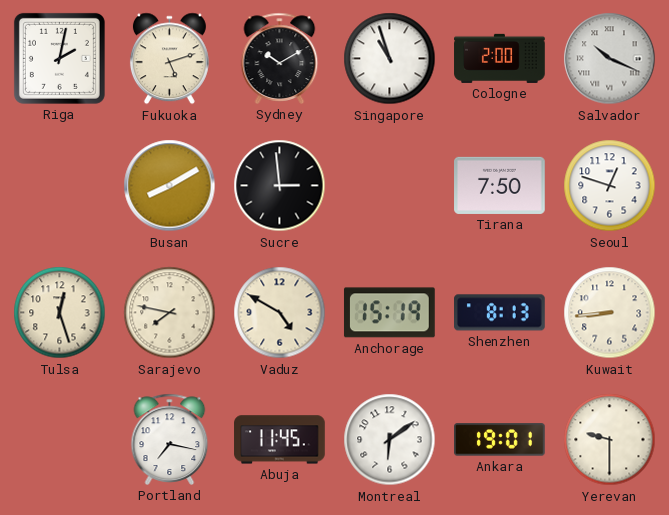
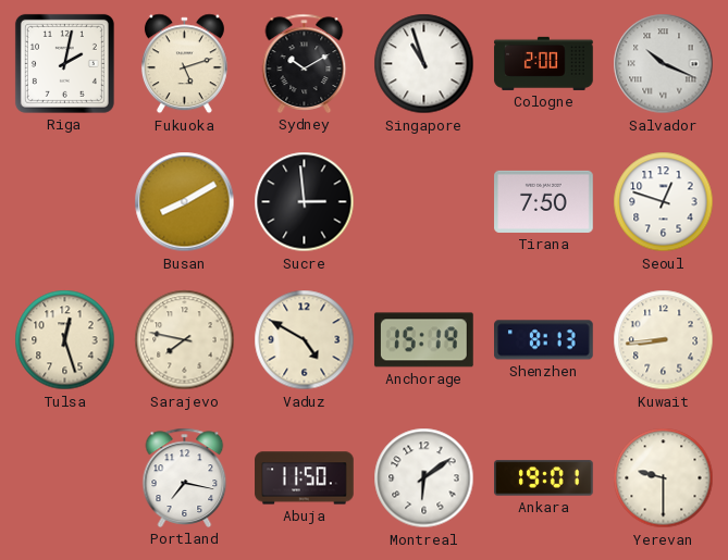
Abuja: 11:45 -> 11:50
